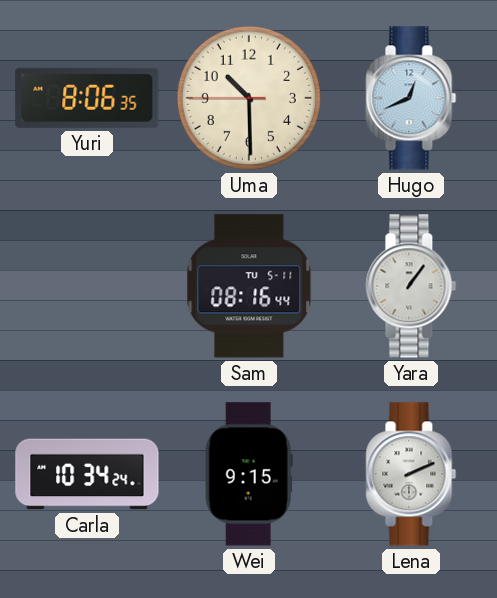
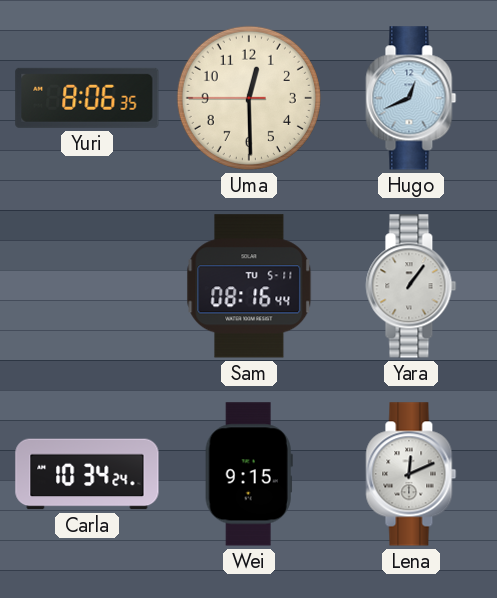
Uma: 10:29 -> 12:29
Lena: 2:11 -> 12:11
